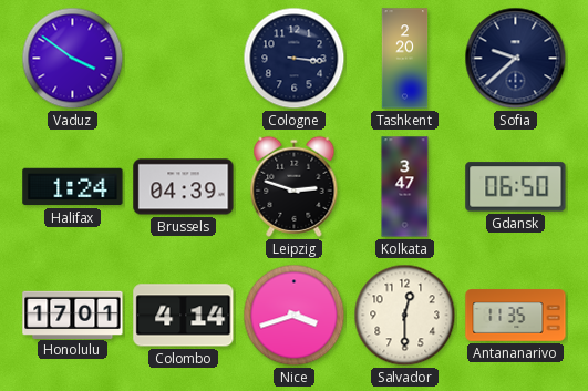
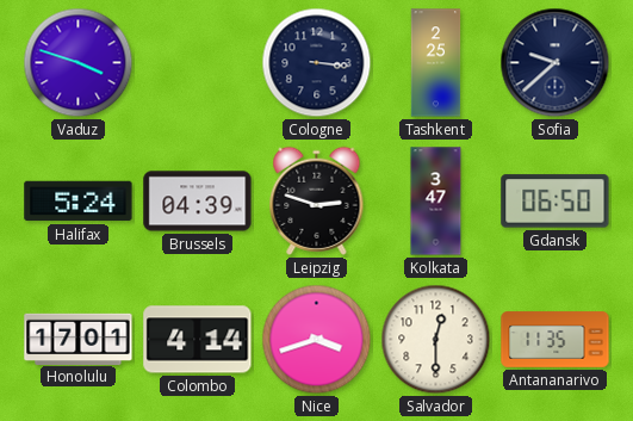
Vaduz: 3:51 -> 3:48
Tashkent: 2:20 -> 2:25
Halifax: 1:24 -> 5:24
